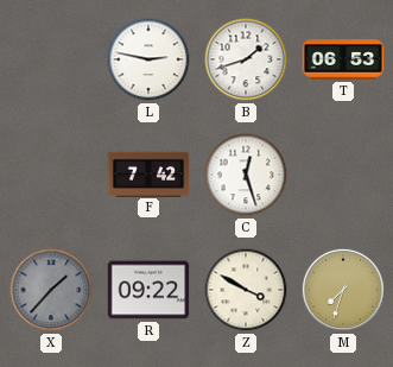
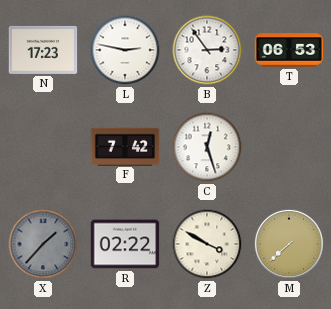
N: none -> 17:23
B: 1:42 -> 2:54
R: 09:22 -> 02:22
M: 7:33 -> 7:38
